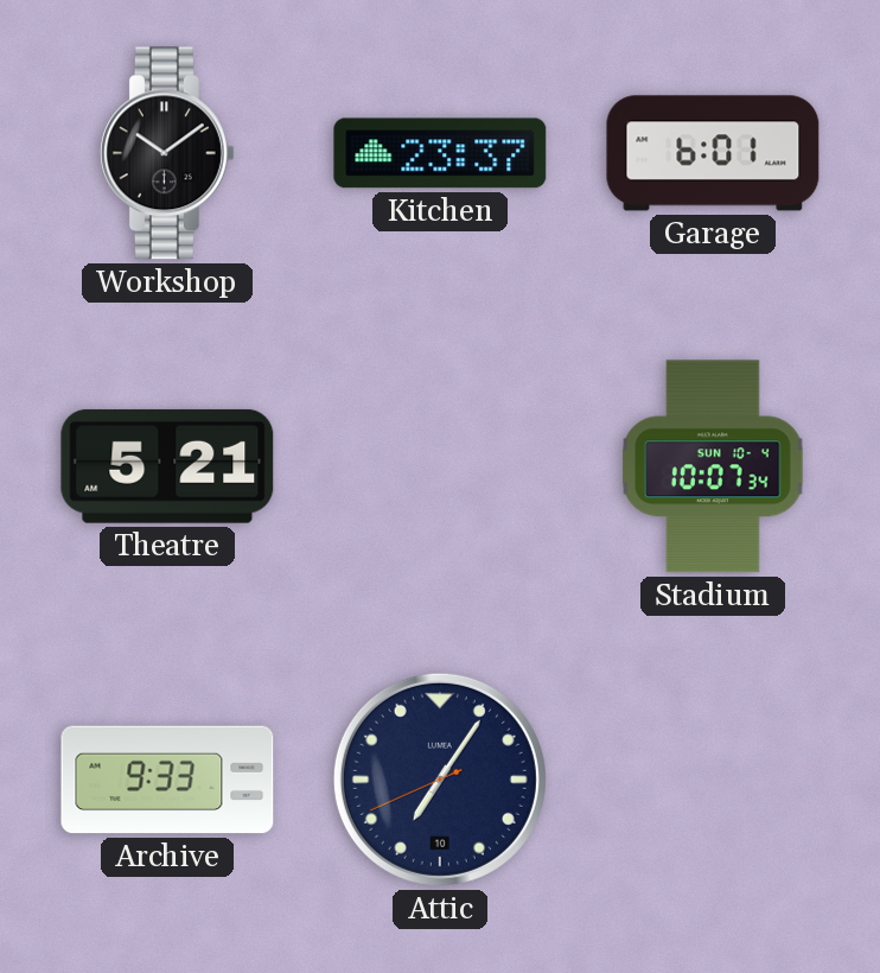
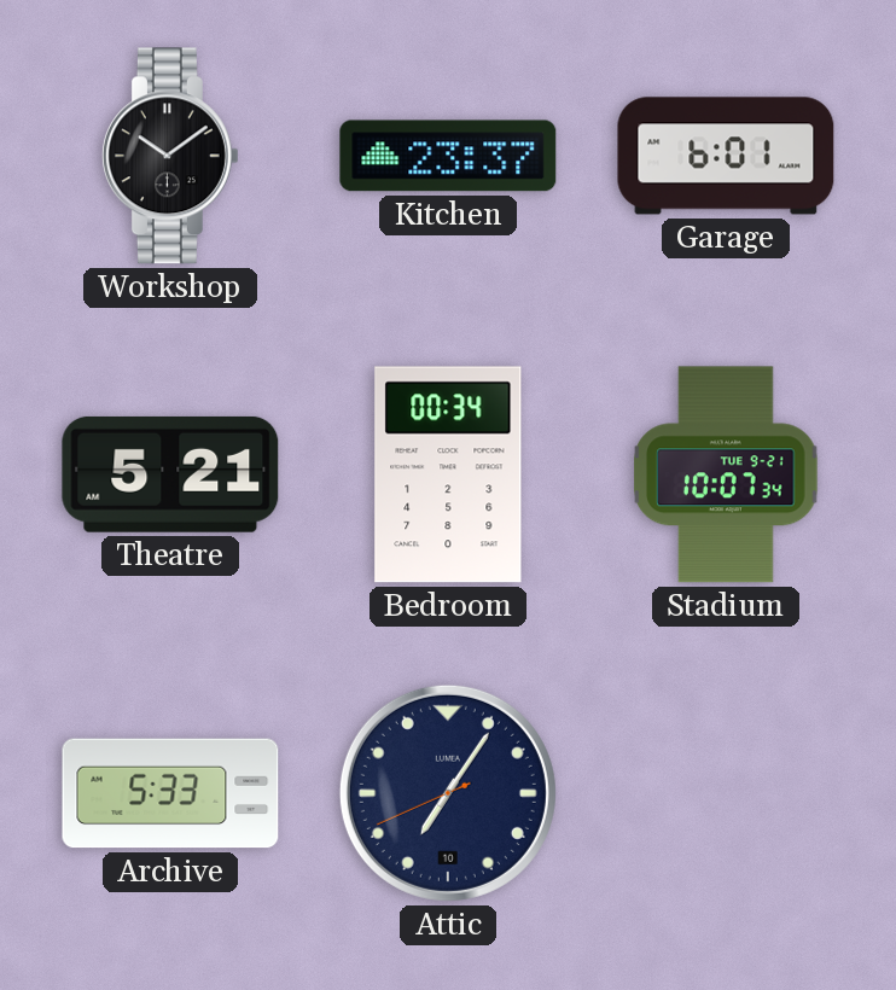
Bedroom: none -> 00:34
Stadium date: SUN 10-4 -> TUE 9-21
Archive: 9:33 -> 5:33
